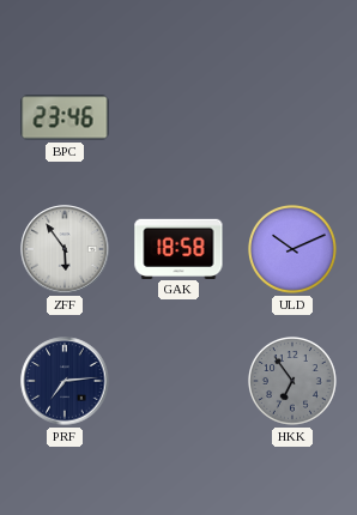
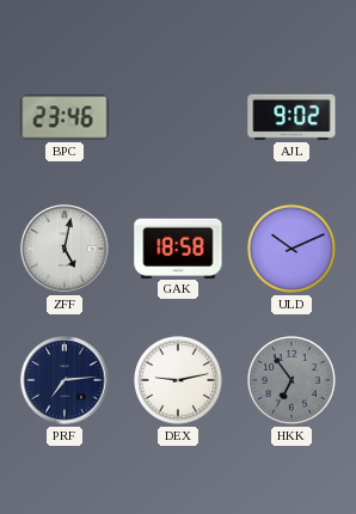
AJL: none -> 9:02
ZFF: 5:54 -> 5:02
DEX: none -> 9:13
